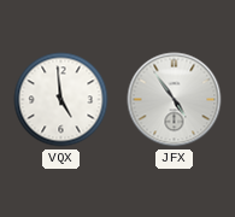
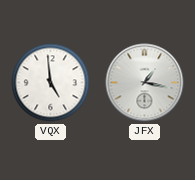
JFX: 4:54 -> 1:17
